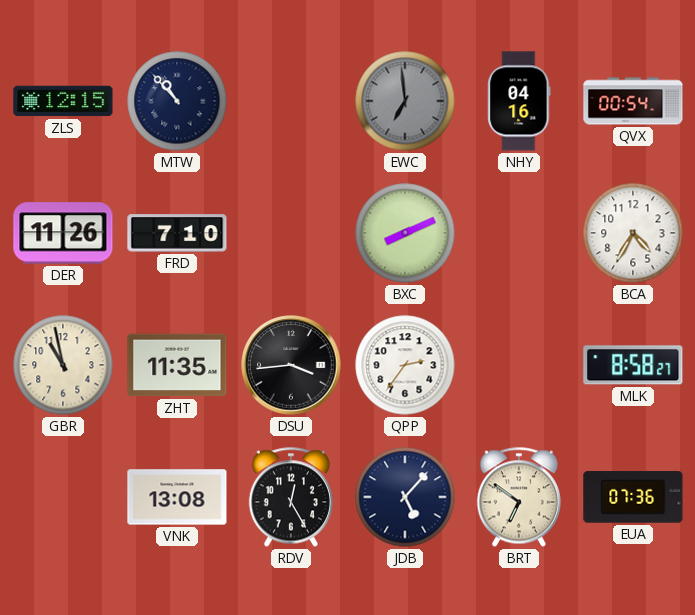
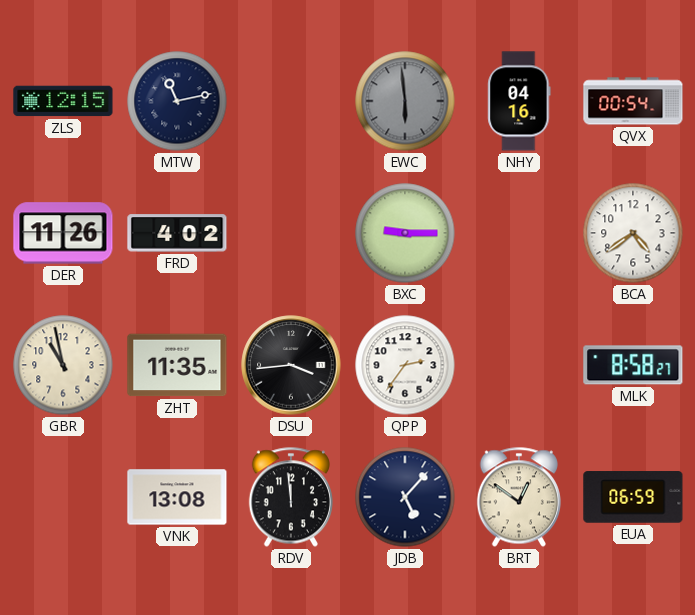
MTW: 10:53 -> 11:13
EWC: 6:59 -> 5:59
FRD: 7:10 -> 4:02
BXC: 8:11 -> 9:15
BCA: 4:35 -> 4:39
RDV: 12:25 -> 11:59
BRT: 6:51 -> 12:51
EUA: 07:36 -> 06:59
